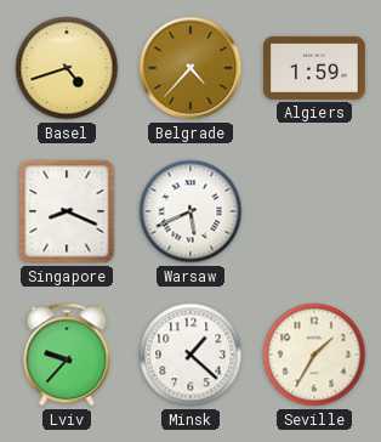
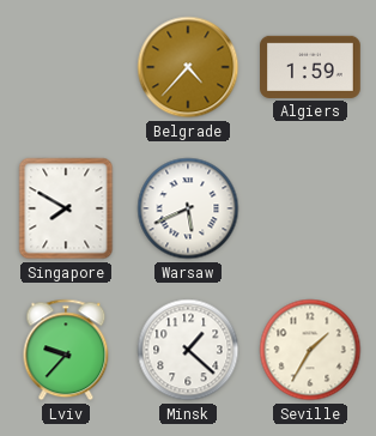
Basel: 4:42 -> none
Singapore: 8:19 -> 7:50
